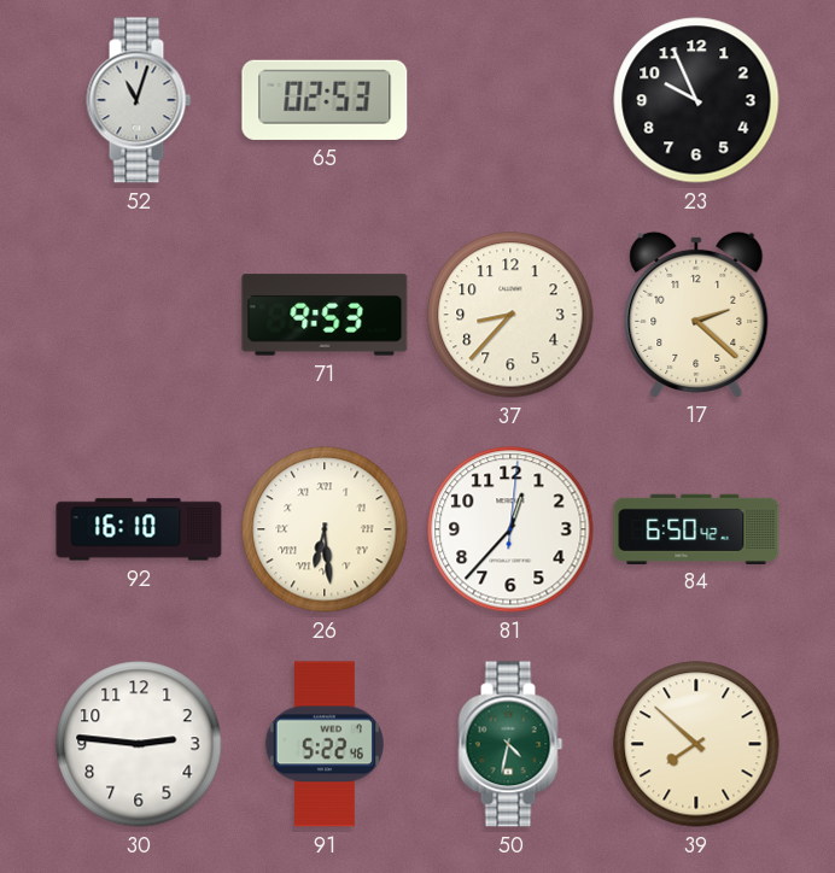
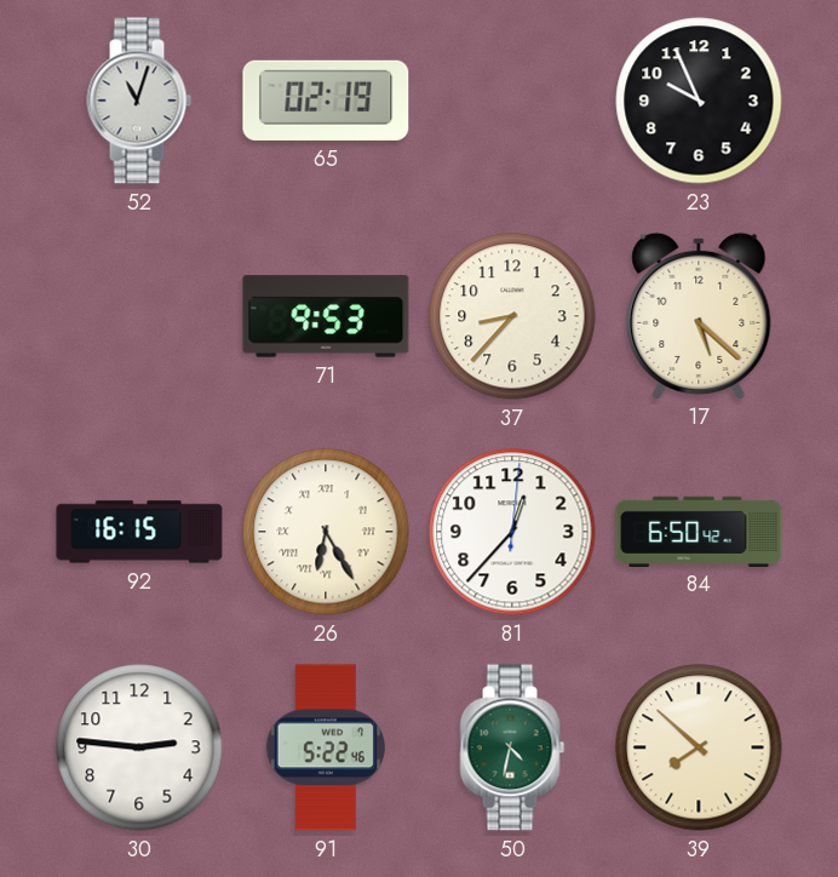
65: 02:53 -> 02:19
17: 2:22 -> 5:22
92: 16:10 -> 16:15
26: 6:29 -> 6:25
